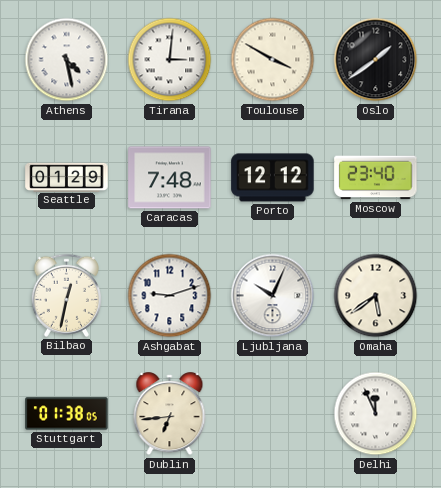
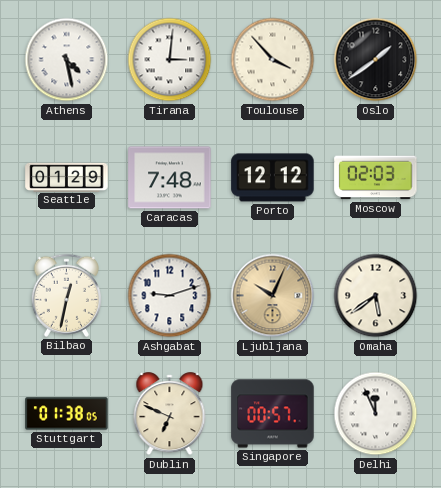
Toulouse: 3:50 -> 3:53
Moscow: 23:40 -> 02:03
Ljubljana dial: white -> champagne
Dublin: 6:44 -> 6:49
Singapore: none -> 00:57
